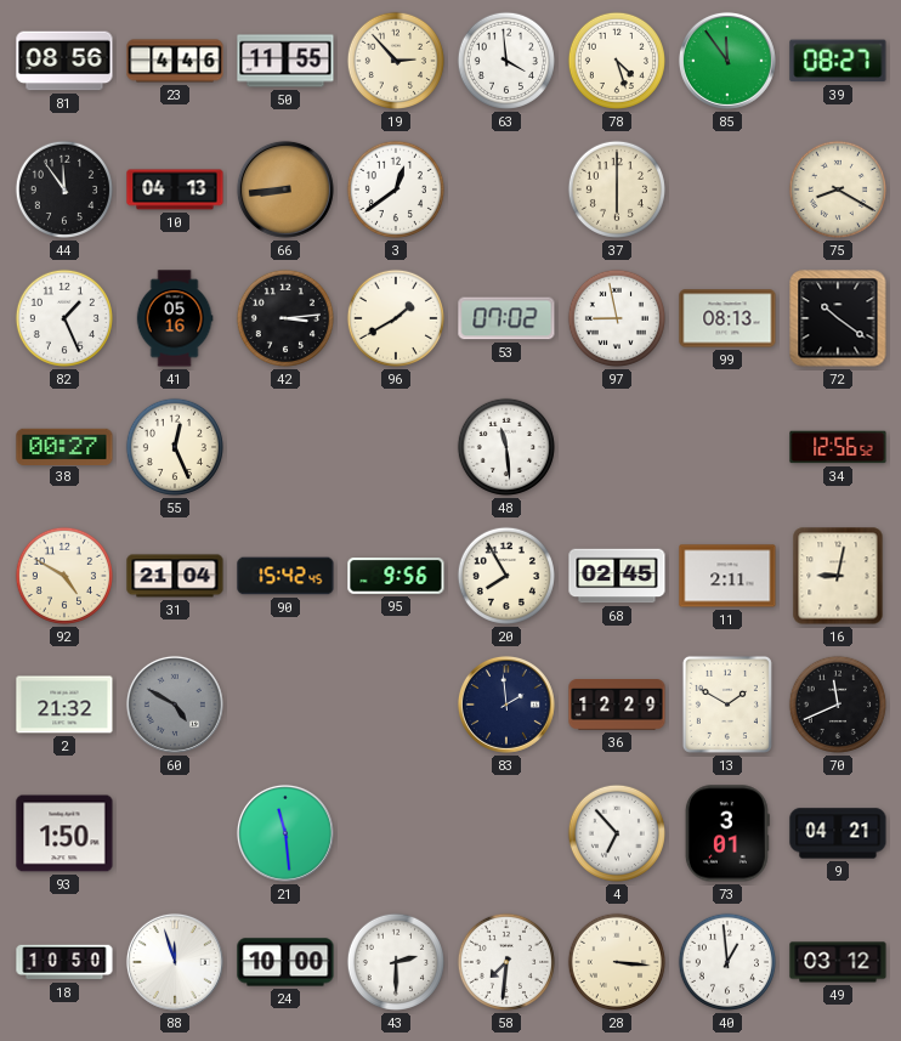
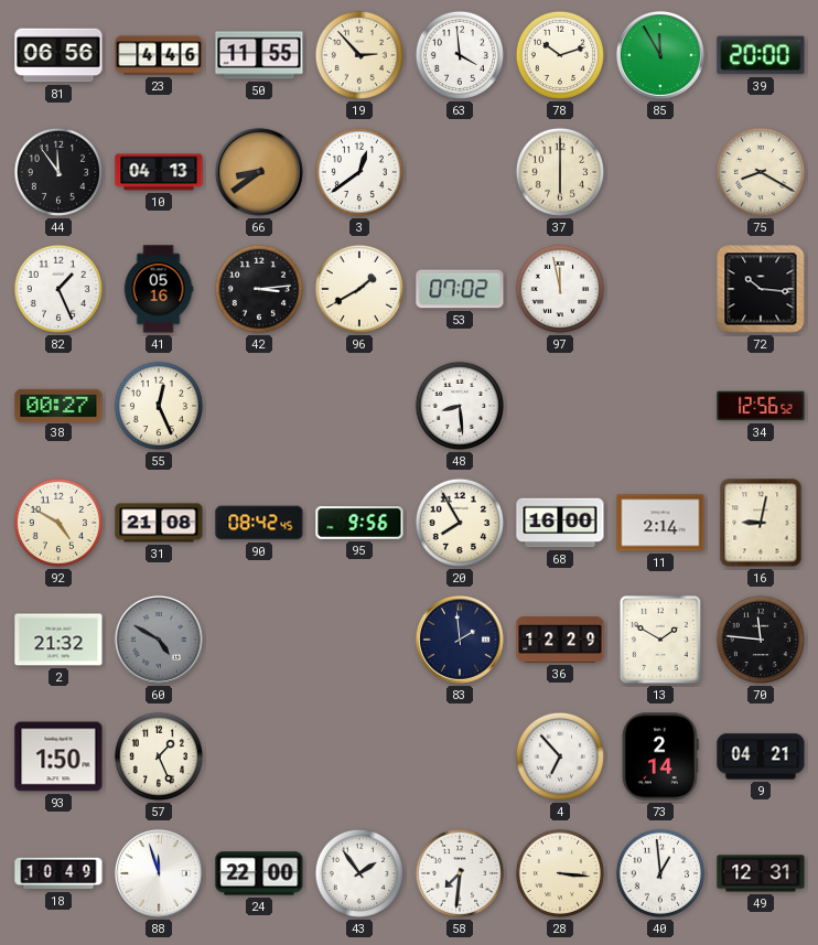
81: 08:56 -> 06:56
78: 4:27 -> 10:12
85: 11:54 -> 11:55
39: 08:27 -> 20:00
66: 8:44 -> 8:39
97: 8:58 -> 11:58
99: 08:13 -> none
72: 10:21 -> 10:16
48: 11:29 -> 8:29
31: 21:04 -> 21:08
90: 15:42 -> 08:42
68: 02:45 -> 16:00
11: 2:11 -> 2:14
70: 11:41 -> 11:46
57: none -> 1:26
21: 11:29 -> none
73: 3:01 -> 2:14
18: 10:50 -> 10:49
24: 10:00 -> 22:00
43: 2:30 -> 1:54
49: 03:12 -> 12:31
